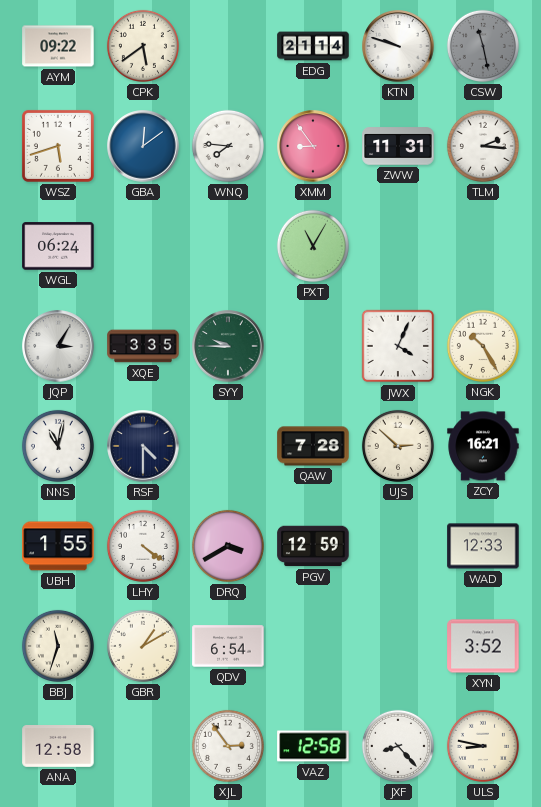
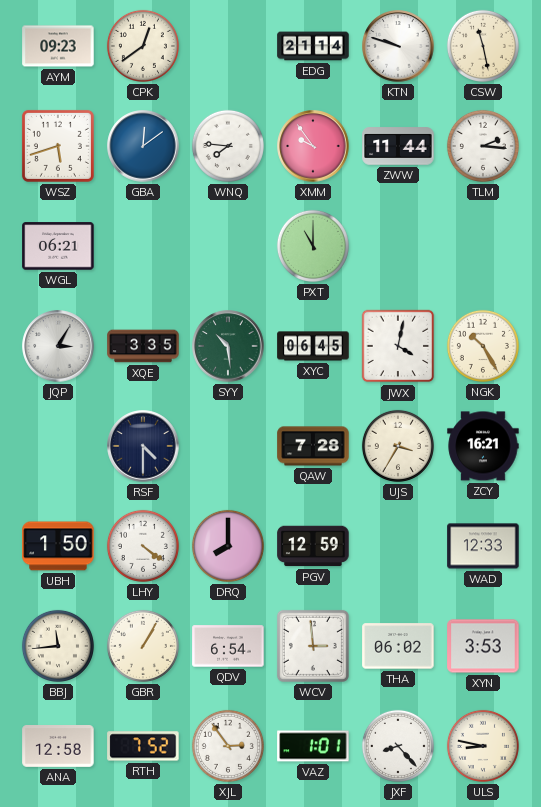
AYM: 09:22 -> 09:23
CPK: 5:39 -> 12:39
CSW dial: grey -> cream
XMM: 8:54 -> 9:54
ZWW: 11:31 -> 11:44
WGL: 06:24 -> 06:21
PXT: 11:05 -> 11:00
SYY: 9:45 -> 10:29
XYC: none -> 06:45
JWX: 4:04 -> 4:02
NNS: 11:02 -> none
UJS: 2:52 -> 3:35
UBH: 1:55 -> 1:50
DRQ: 3:40 -> 8:00
BBJ: 11:33 -> 11:44
GBR: 1:10 -> 1:05
WCV: none -> 2:59
THA: none -> 06:02
XYN: 3:52 -> 3:53
RTH: none -> 7:52
VAZ: 12:58 -> 1:01
